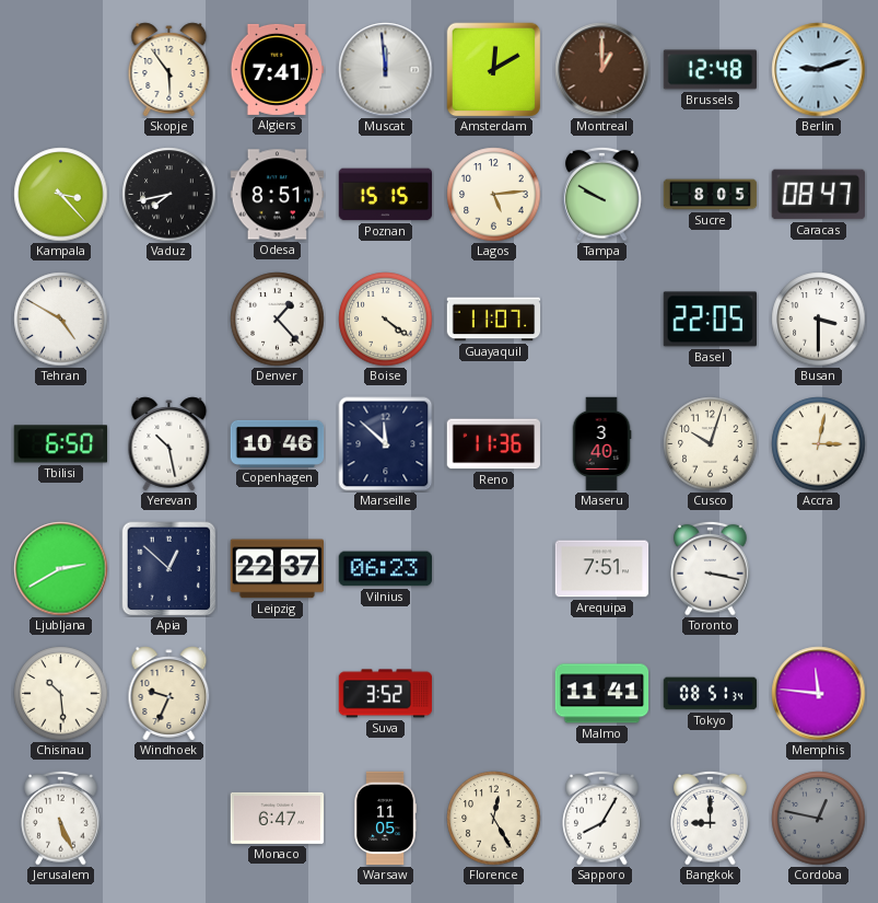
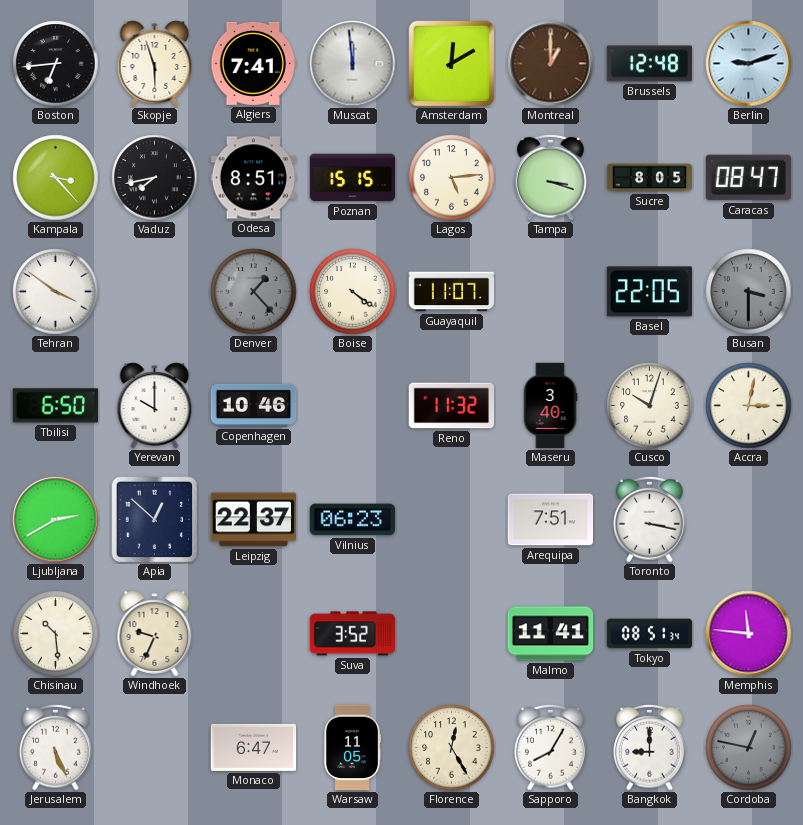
Boston: none -> 6:44
Skopje: 5:54 -> 5:57
Tampa: 9:50 -> 3:18
Tehran: 4:50 -> 3:51
Denver dial: white -> grey
Busan dial: white -> grey
Yerevan: 10:28 -> 10:00
Marseille: 11:52 -> none
Reno: 11:36 -> 11:32
